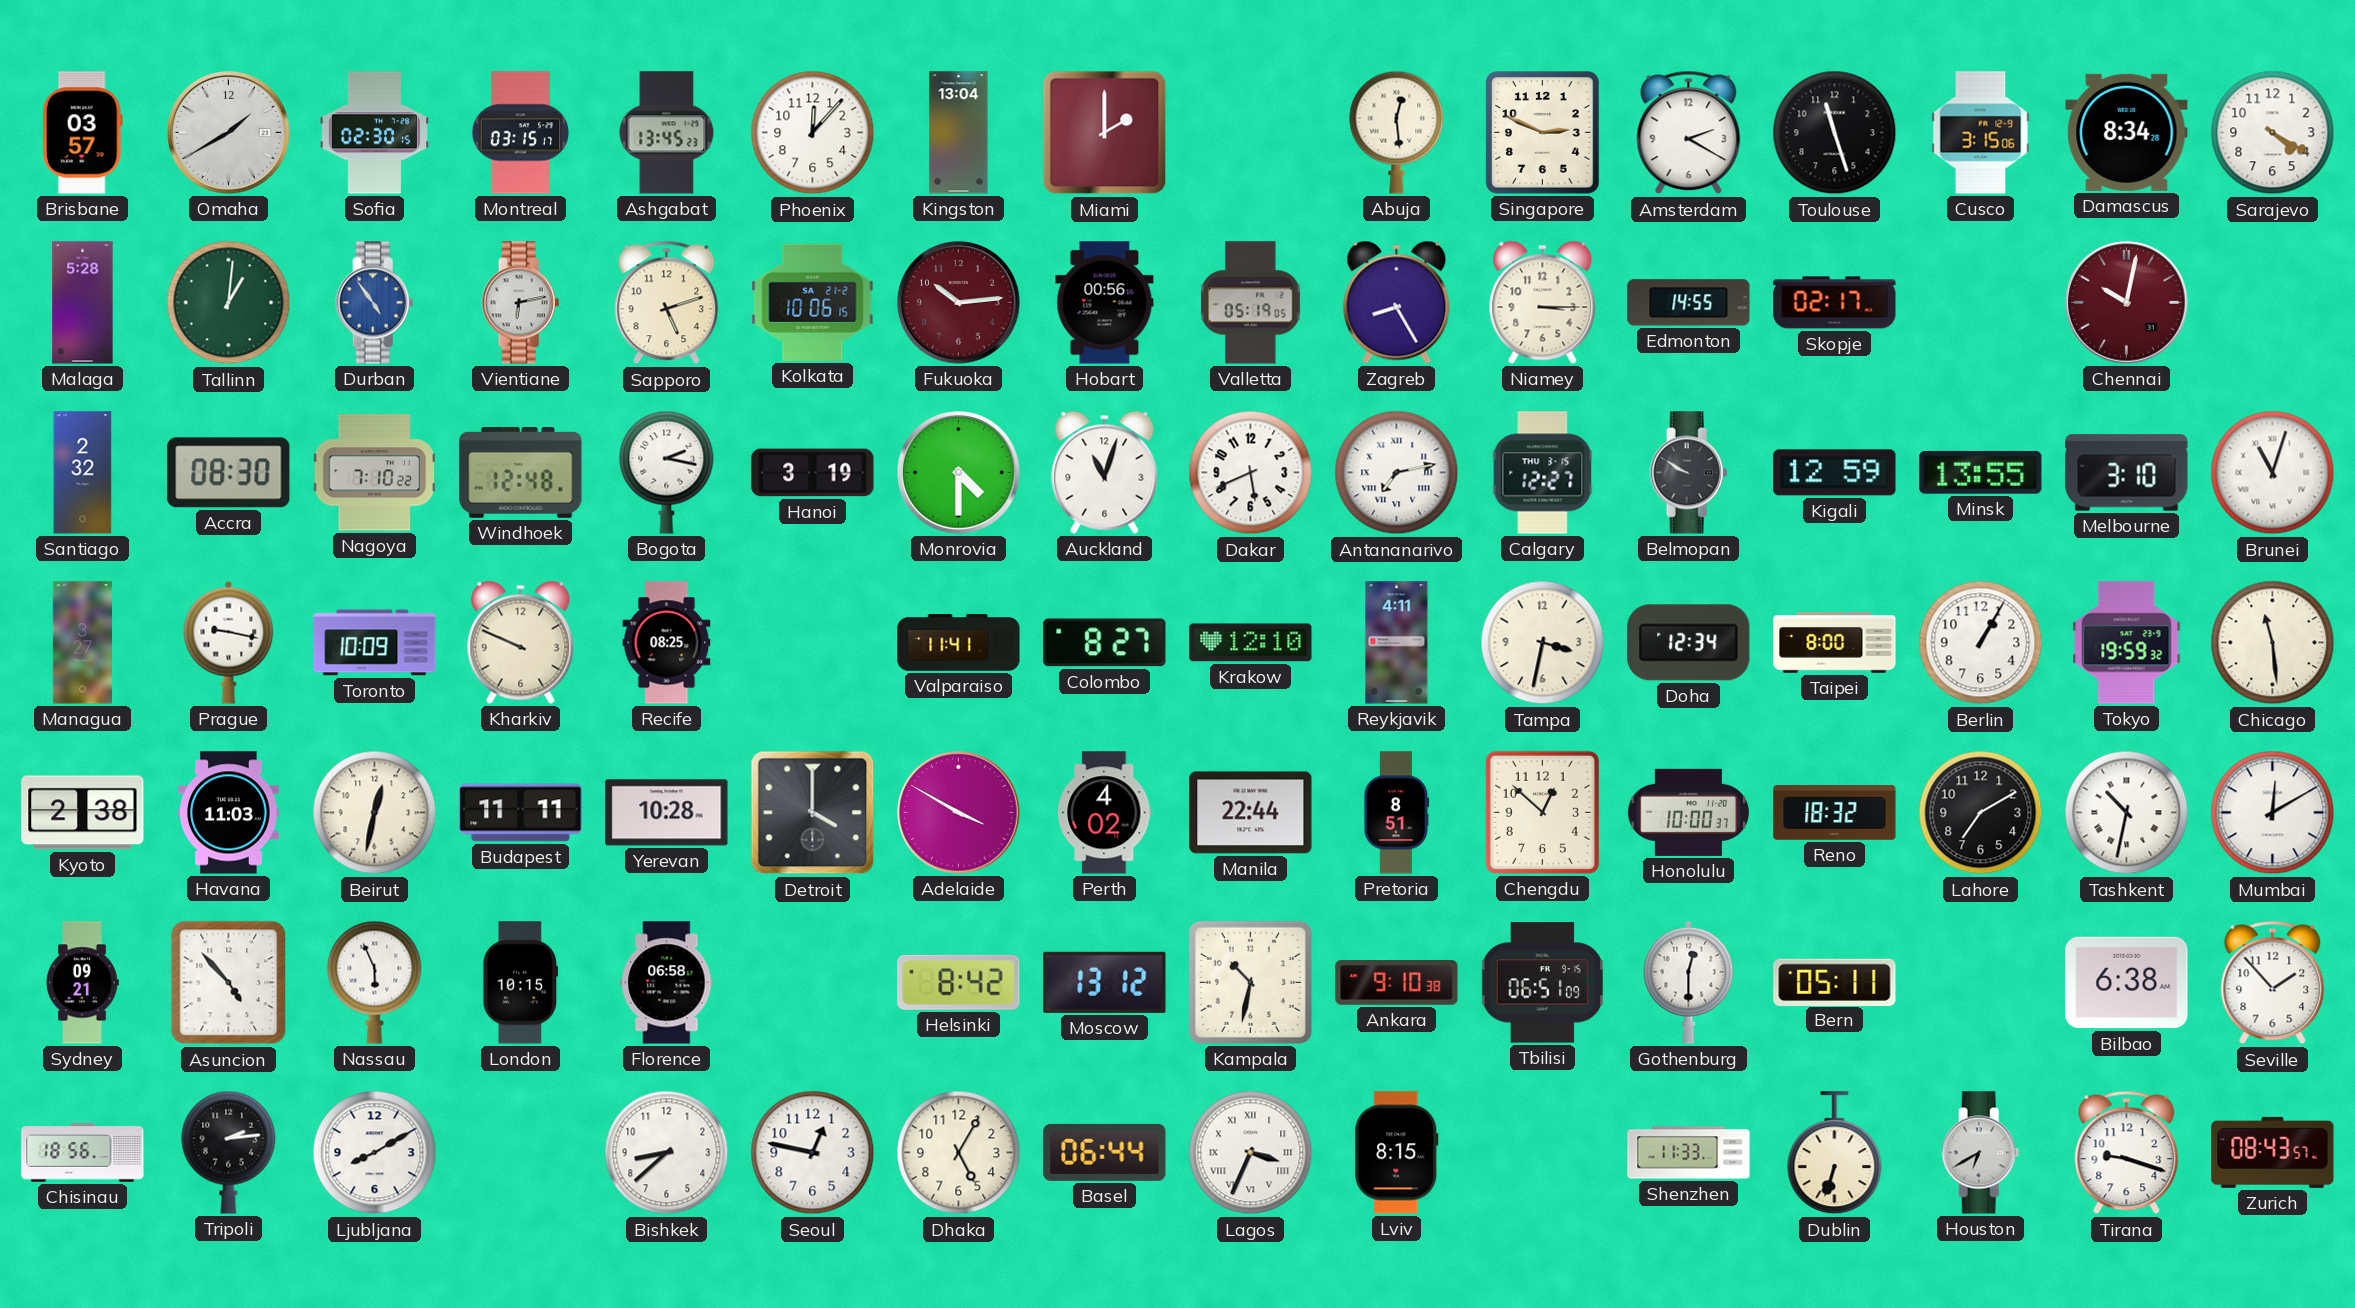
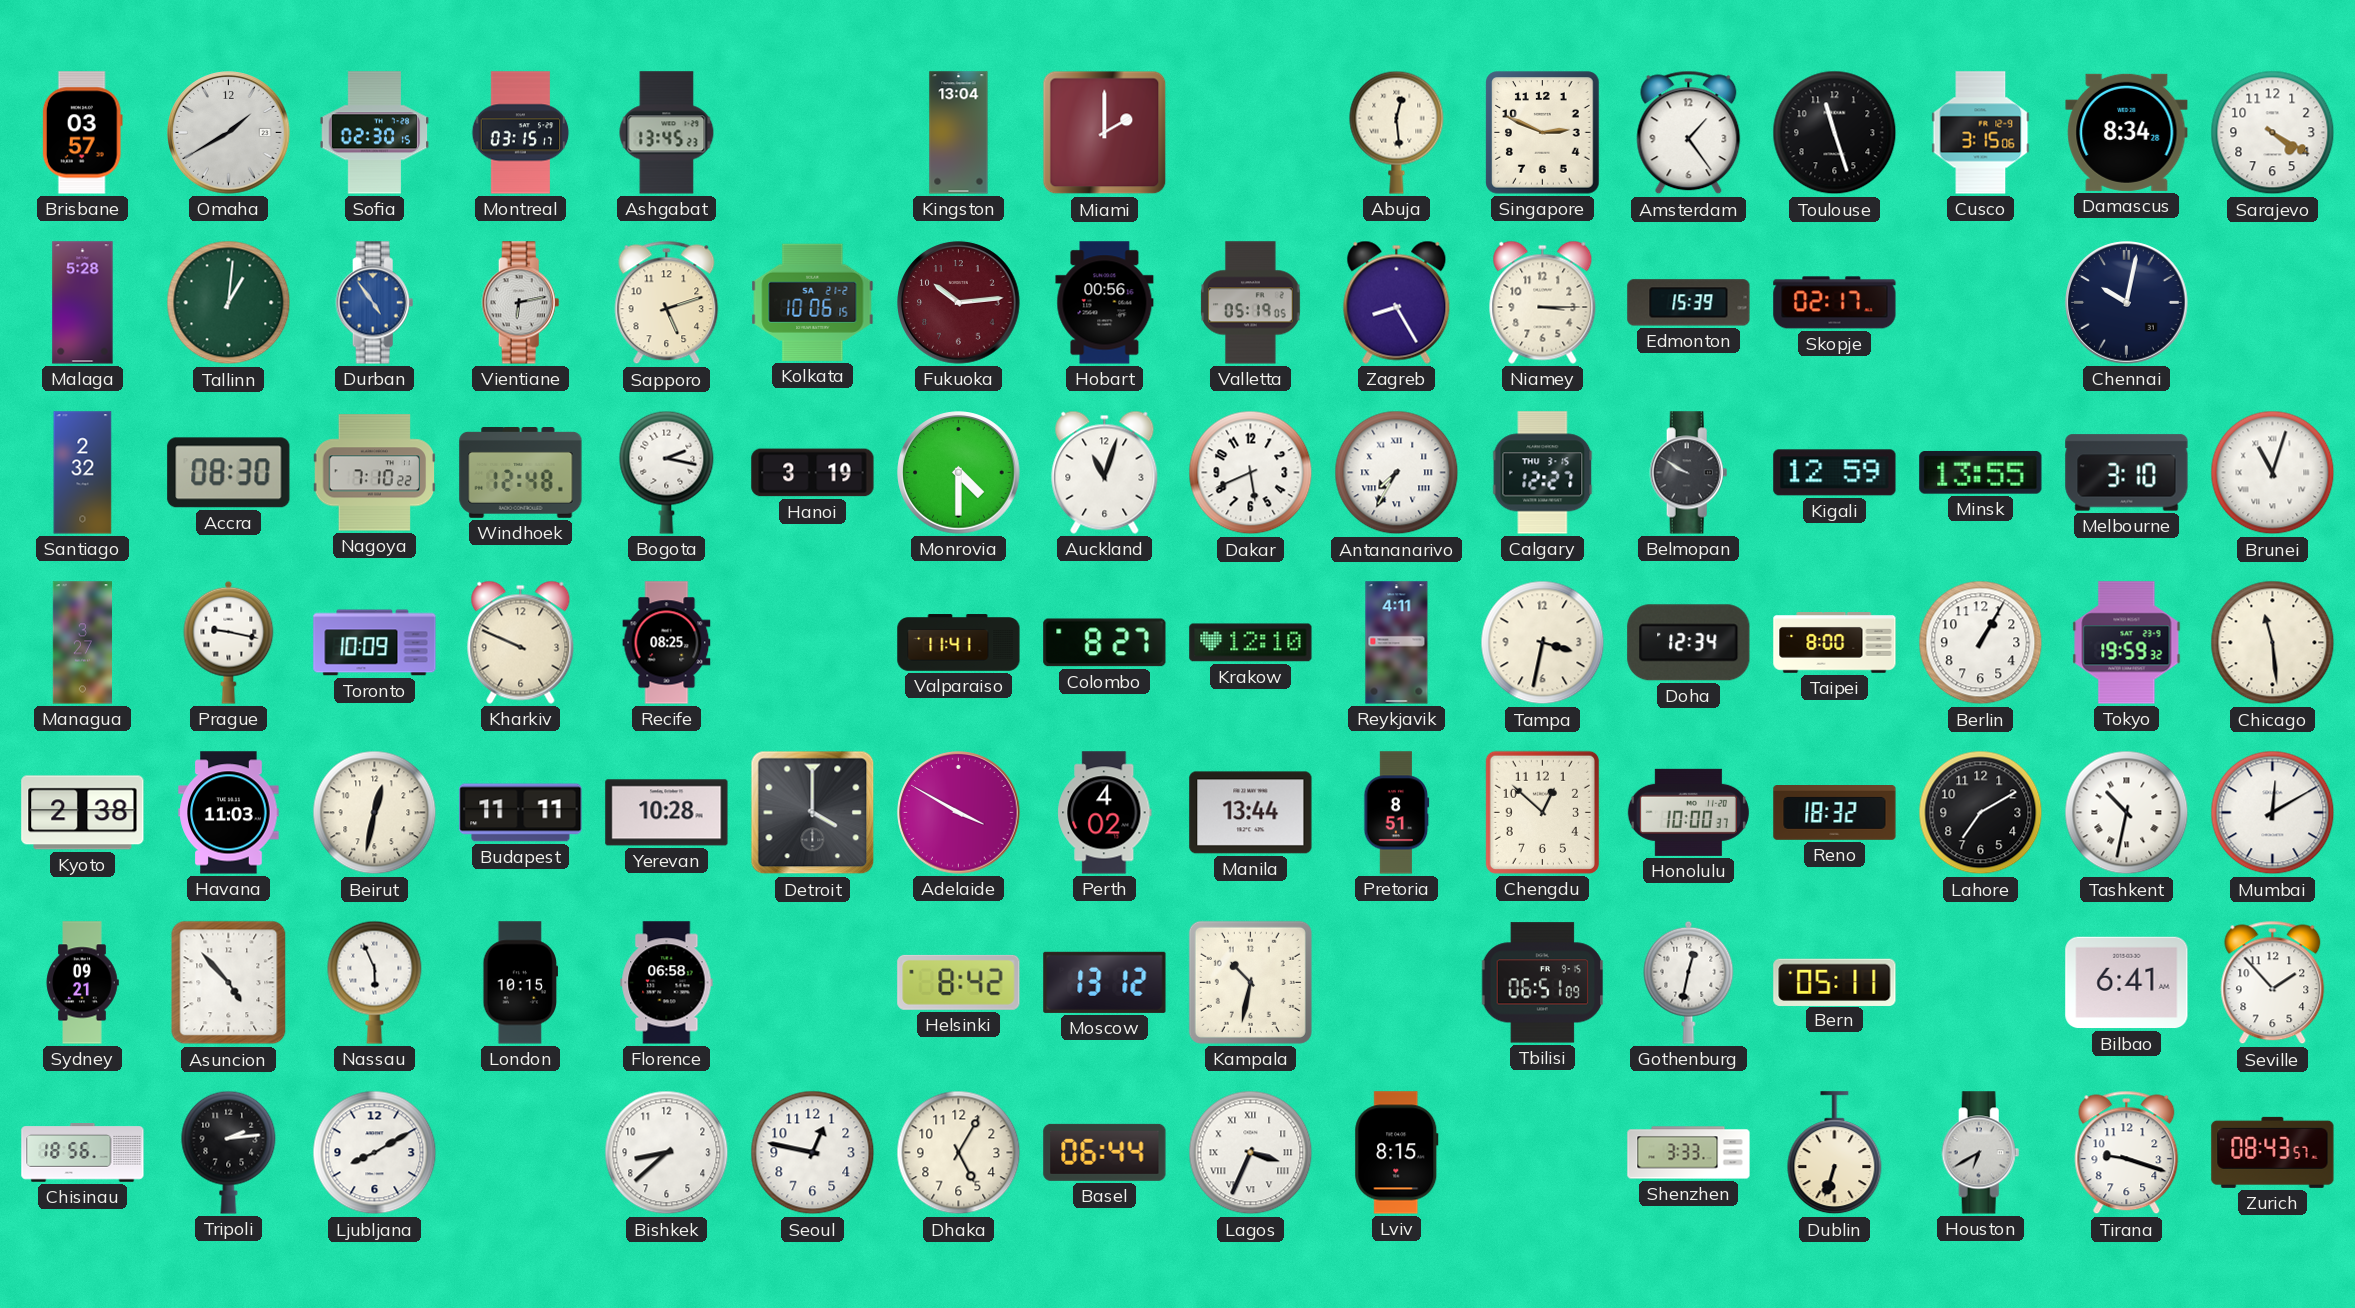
Phoenix: 12:07 -> none
Amsterdam: 2:20 -> 1:24
Edmonton: 14:55 -> 15:39
Chennai dial: burgundy -> navy
Antananarivo: 7:13 -> 7:35
Manila: 22:44 -> 13:44
Ankara: 9:10 -> none
Gothenburg: 12:30 -> 12:32
Bilbao: 6:38 -> 6:41
Shenzhen: 11:33 -> 3:33
